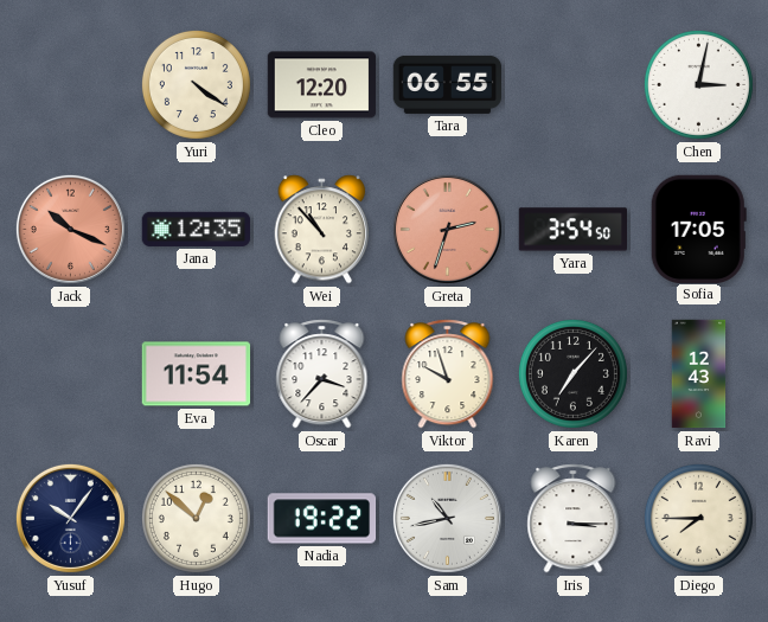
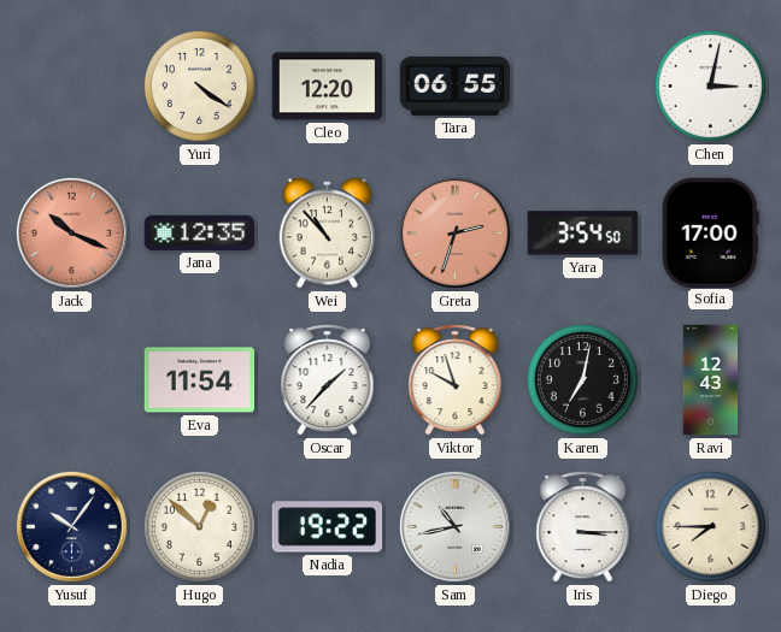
Sofia: 17:05 -> 17:00
Oscar: 3:37 -> 1:37
Karen: 7:07 -> 7:02
